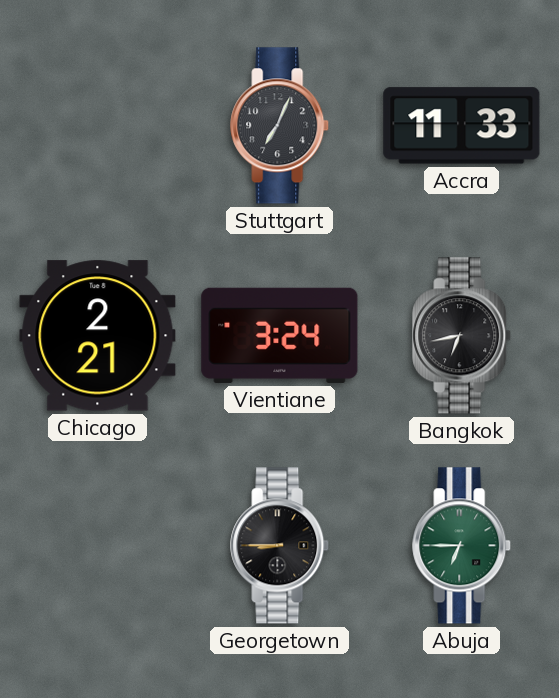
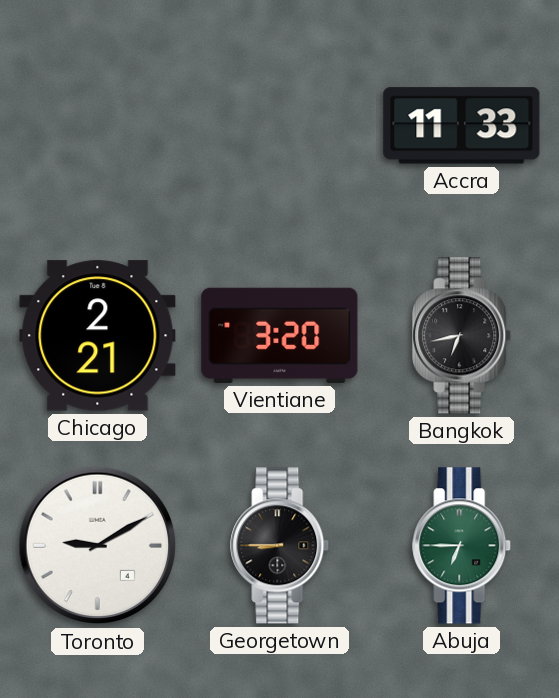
Stuttgart: 7:04 -> none
Vientiane: 3:24 -> 3:20
Toronto: none -> 9:10
